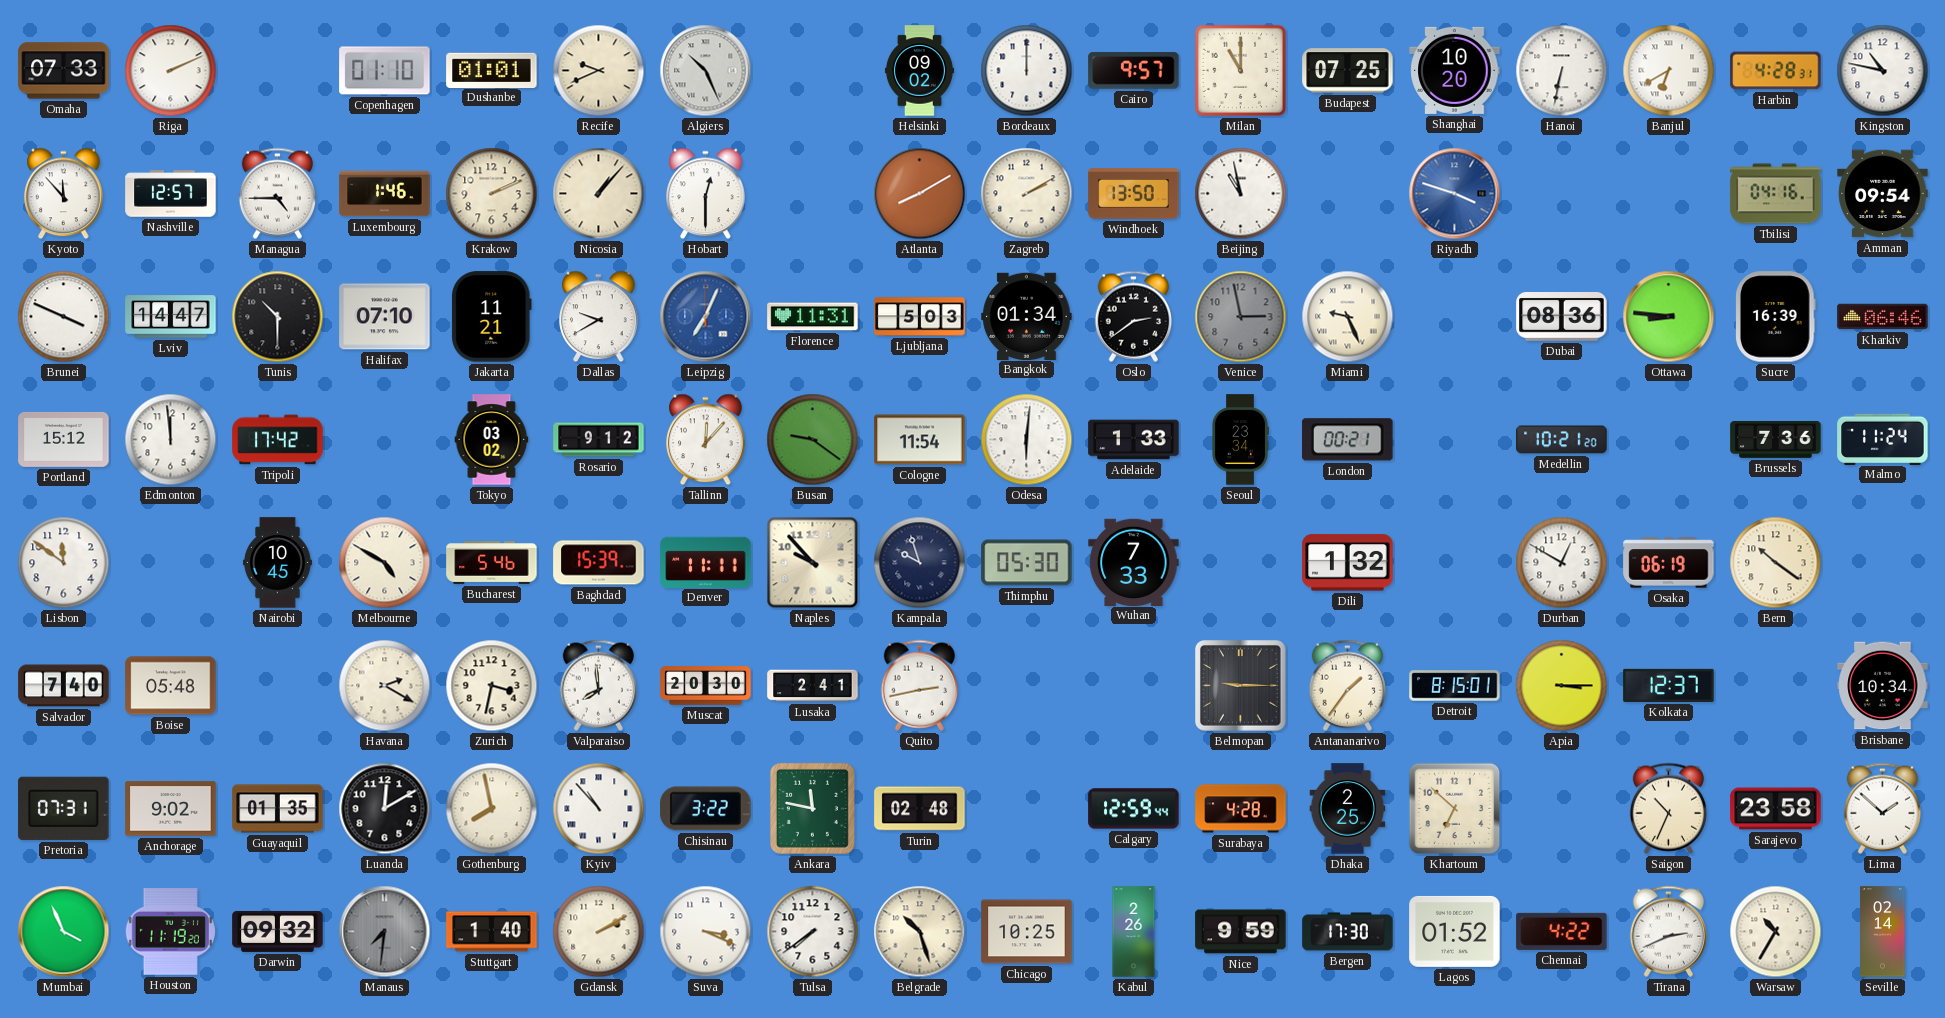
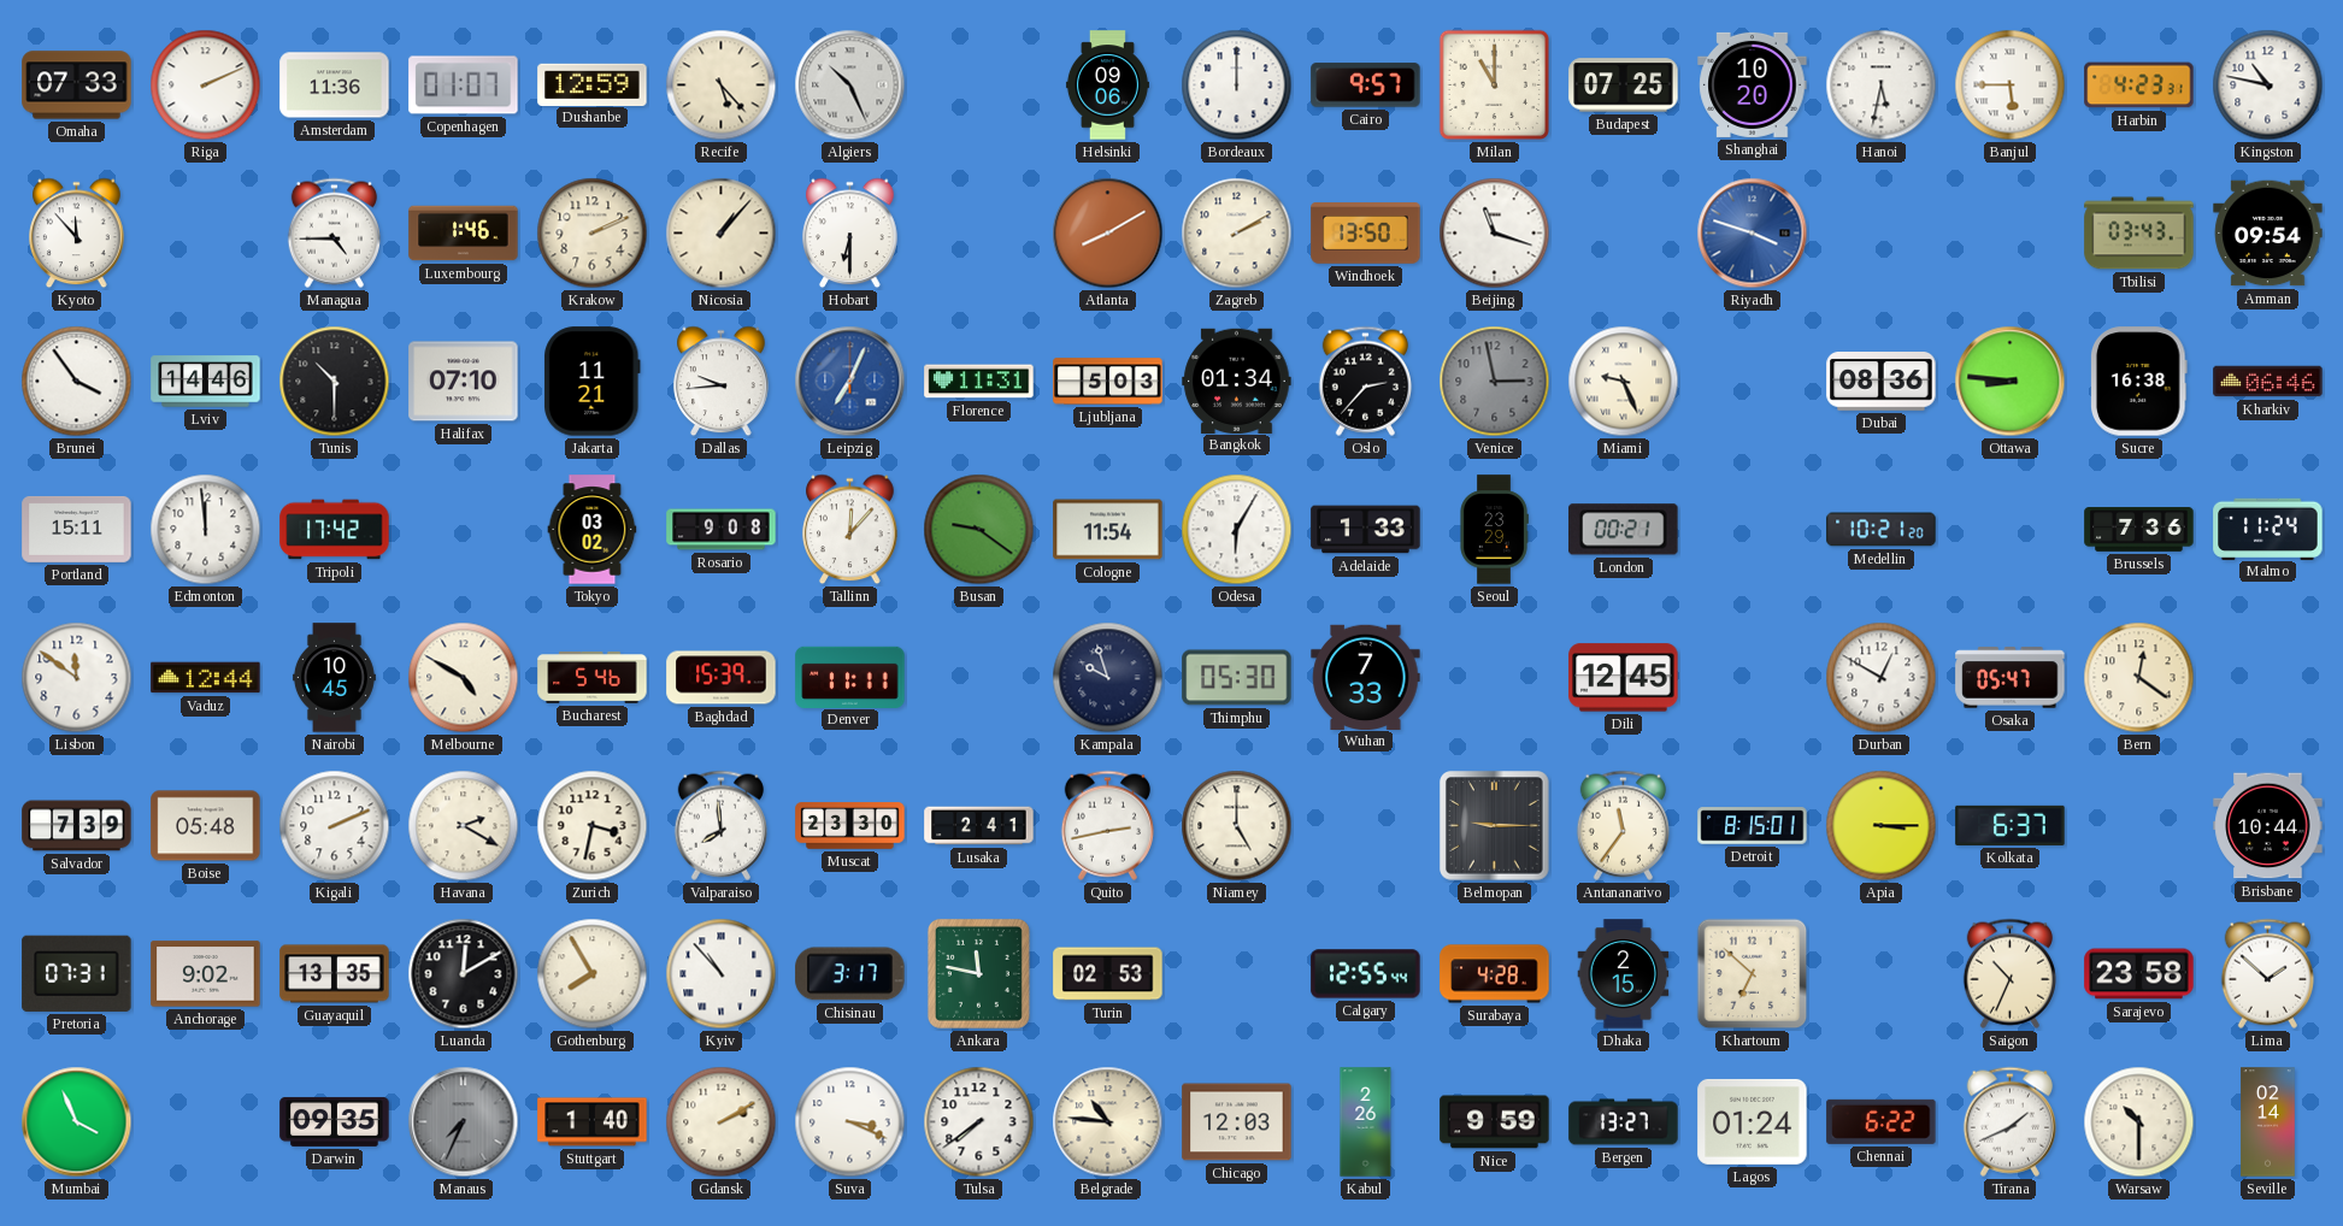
Amsterdam: none -> 11:36
Copenhagen: 01:10 -> 01:07
Dushanbe: 01:01 -> 12:59
Recife: 9:41 -> 5:23
Helsinki: 09:02 -> 09:06
Hanoi: 6:32 -> 5:32
Banjul: 6:40 -> 5:45
Harbin: 4:28 -> 4:23
Nashville: 12:57 -> none
Hobart: 12:30 -> 6:30
Beijing: 10:58 -> 11:18
Tbilisi: 04:16 -> 03:43
Brunei: 3:49 -> 3:54
Lviv: 14:47 -> 14:46
Dallas: 9:40 -> 9:44
Oslo: 2:39 -> 2:37
Sucre: 16:39 -> 16:38
Portland: 15:12 -> 15:11
Rosario: 9:12 -> 9:08
Odesa: 6:01 -> 6:05
Seoul: 23:34 -> 23:29
Vaduz: none -> 12:44
Naples: 9:53 -> none
Dili: 1:32 -> 12:45
Osaka: 06:19 -> 05:47
Bern: 10:21 -> 12:21
Salvador: 7:40 -> 7:39
Kigali: none -> 2:11
Muscat: 20:30 -> 23:30
Niamey: none -> 5:00
Antananarivo: 1:36 -> 11:36
Kolkata: 12:37 -> 6:37
Brisbane: 10:34 -> 10:44
Guayaquil: 01:35 -> 13:35
Gothenburg: 7:58 -> 7:55
Chisinau: 3:22 -> 3:17
Turin: 02:48 -> 02:53
Calgary: 12:59 -> 12:55
Dhaka: 2:25 -> 2:15
Houston: 11:19 -> none
Darwin: 09:32 -> 09:35
Manaus: 7:31 -> 7:34
Belgrade: 10:27 -> 10:46
Chicago: 10:25 -> 12:03
Bergen: 17:30 -> 13:27
Lagos: 01:52 -> 01:24
Chennai: 4:22 -> 6:22
Tirana: 2:41 -> 1:41
Warsaw: 10:35 -> 10:30
